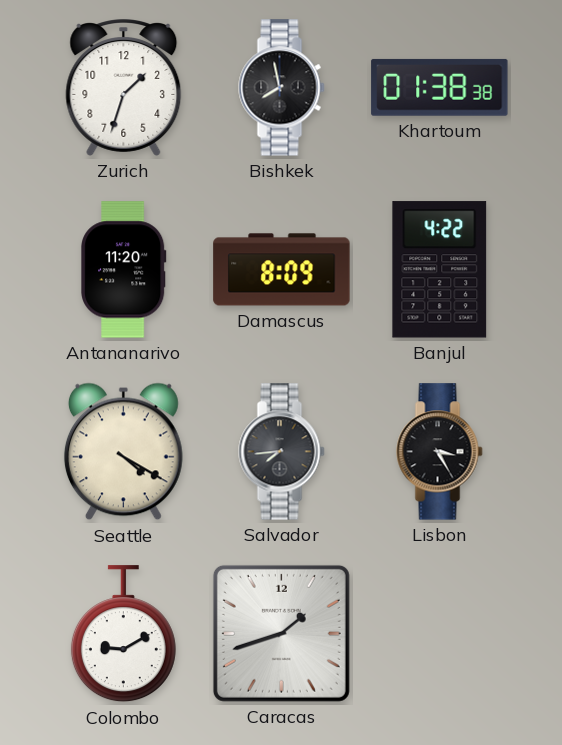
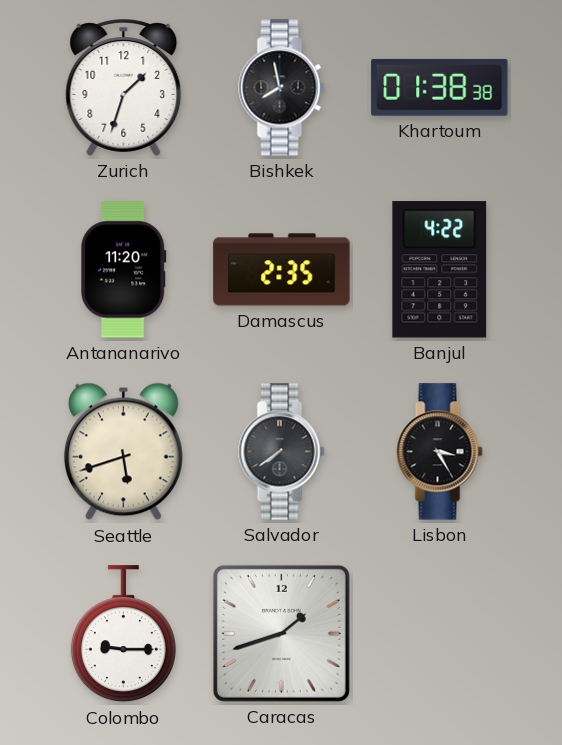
Damascus: 8:09 -> 2:35
Seattle: 4:20 -> 5:42
Salvador: 7:44 -> 7:39
Colombo: 9:10 -> 9:15
